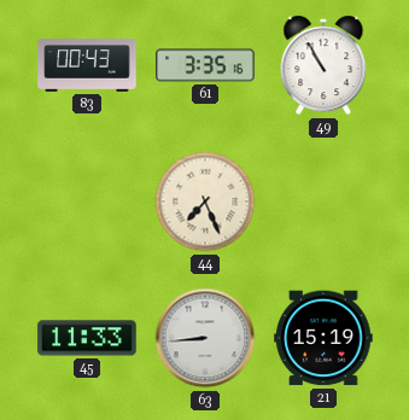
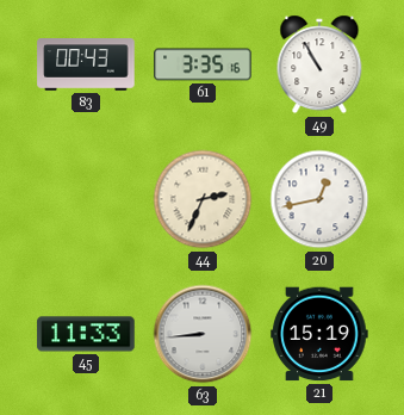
44: 7:26 -> 2:34
20: none -> 12:43
